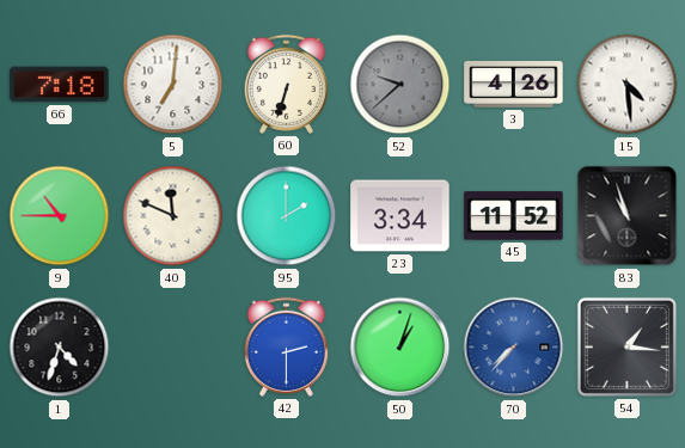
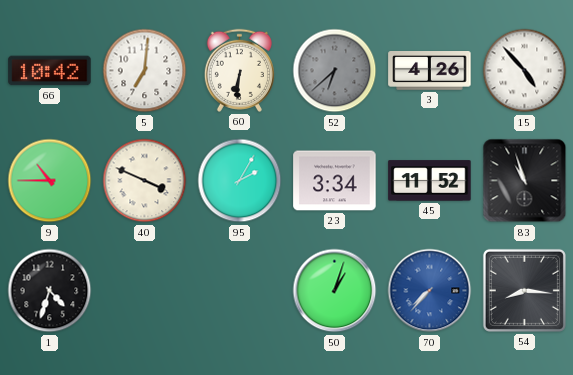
66: 7:18 -> 10:42
60: 6:33 -> 6:31
52: 9:38 -> 6:38
15: 4:29 -> 4:53
40: 11:49 -> 3:49
95: 2:00 -> 2:05
42: 2:30 -> none
54: 1:16 -> 8:16
